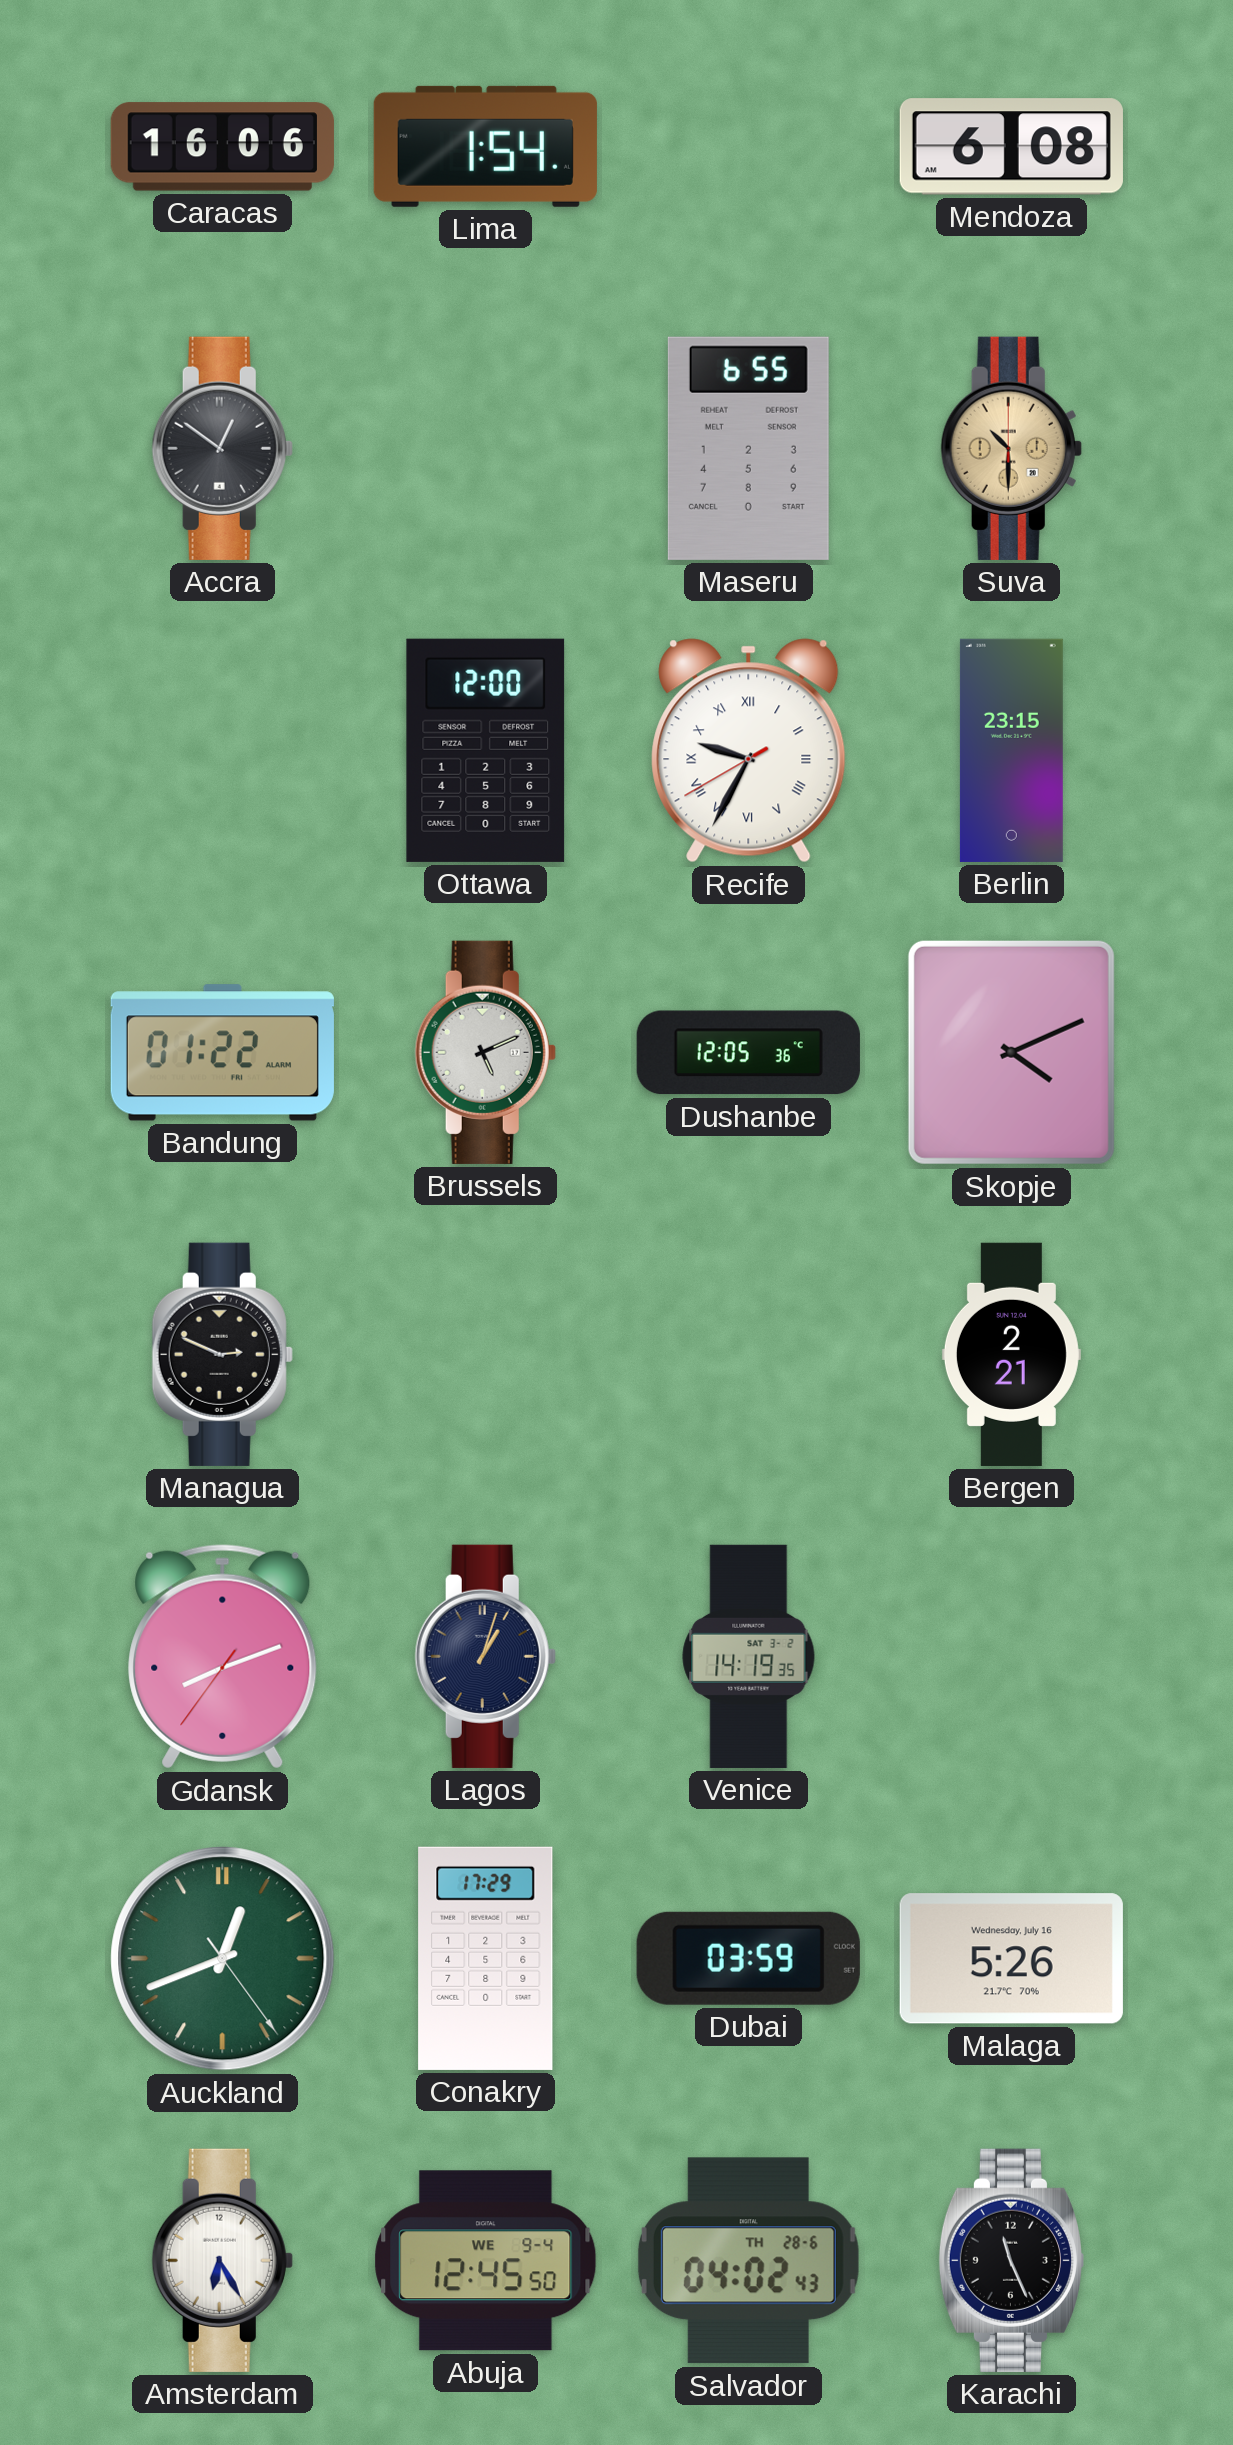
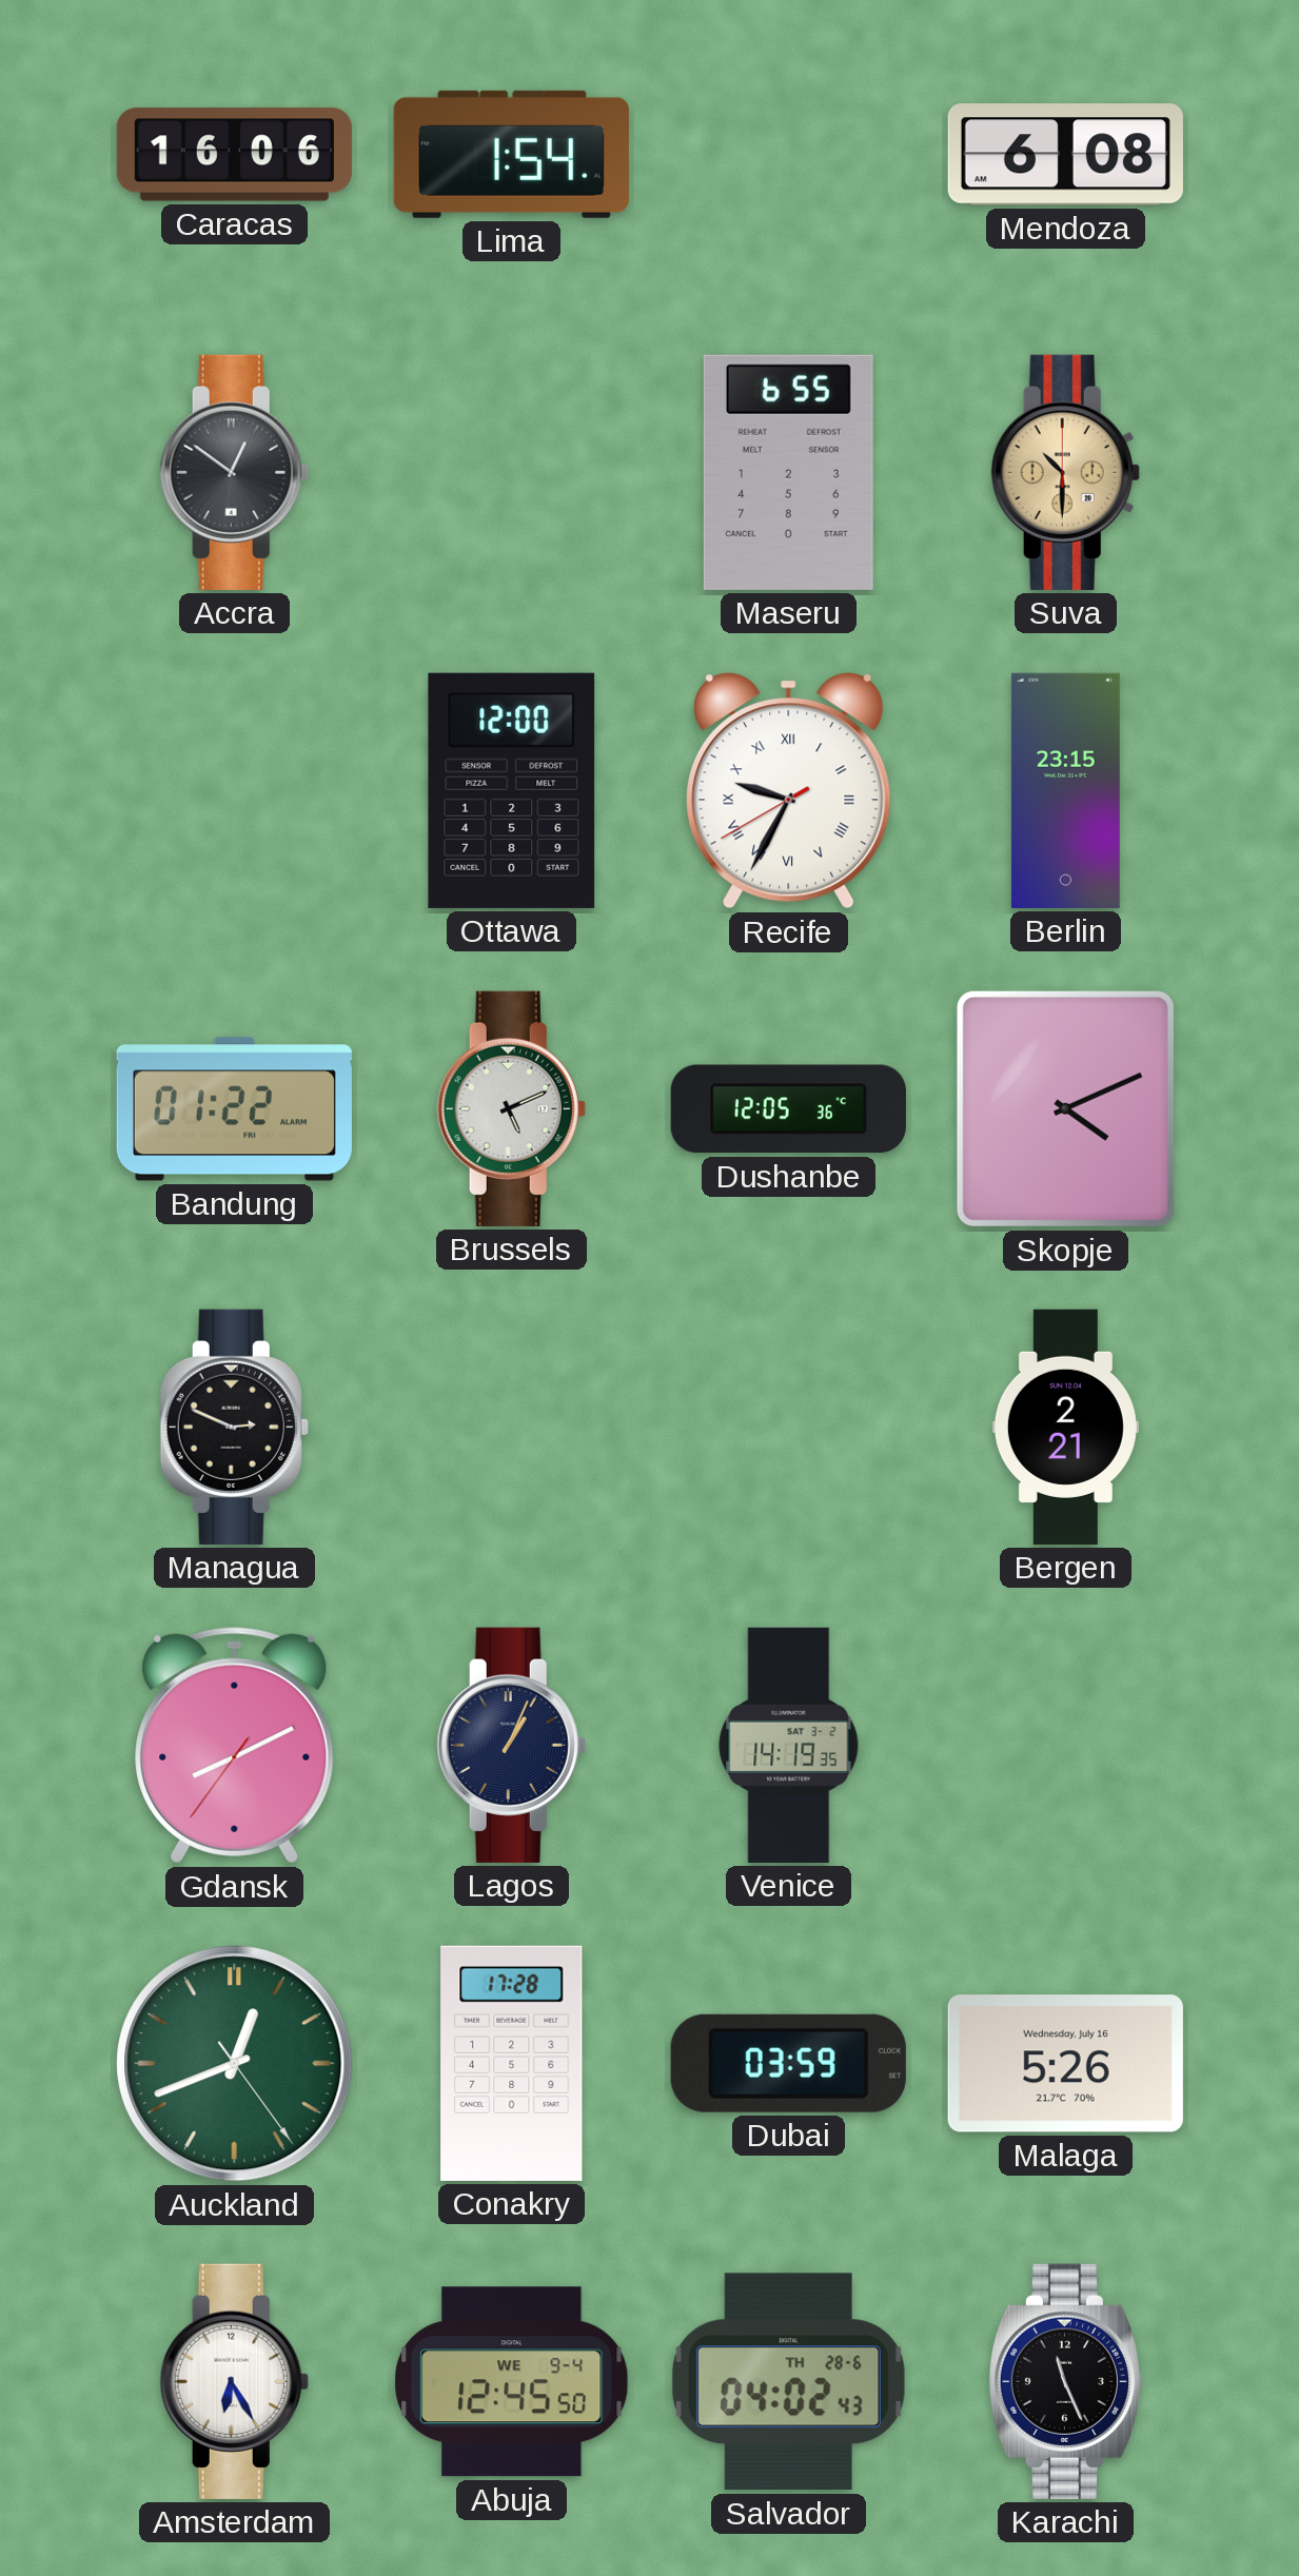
Gdansk: 8:11 -> 8:10
Lagos: 1:03 -> 1:04
Conakry: 17:29 -> 17:28
